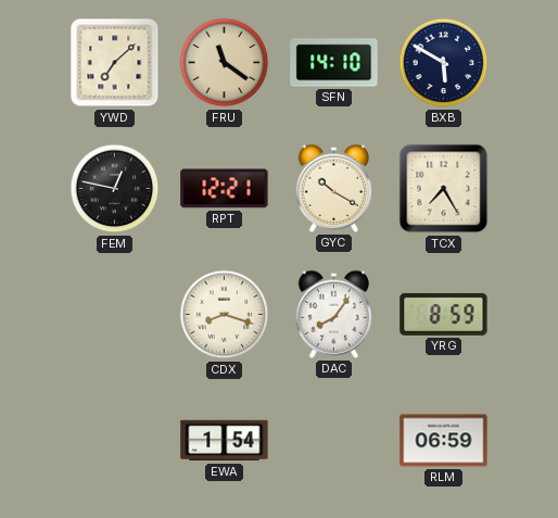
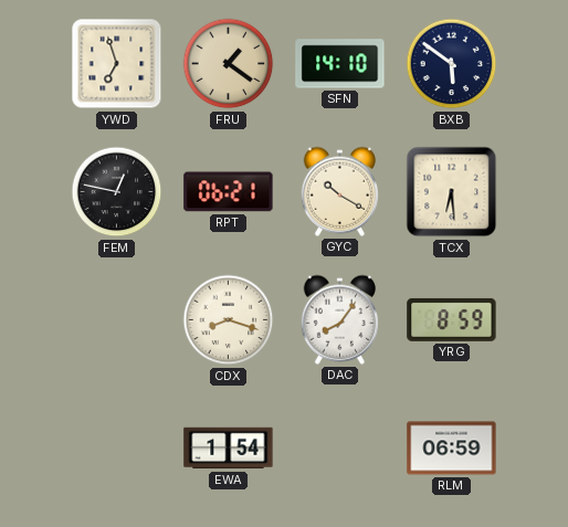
YWD: 7:08 -> 6:57
FRU: 11:21 -> 1:21
BXB: 5:50 -> 5:51
RPT: 12:21 -> 06:21
TCX: 7:25 -> 6:29
